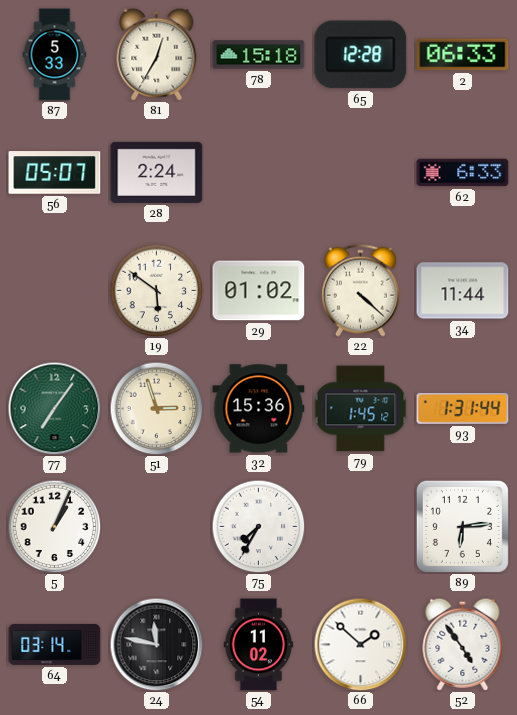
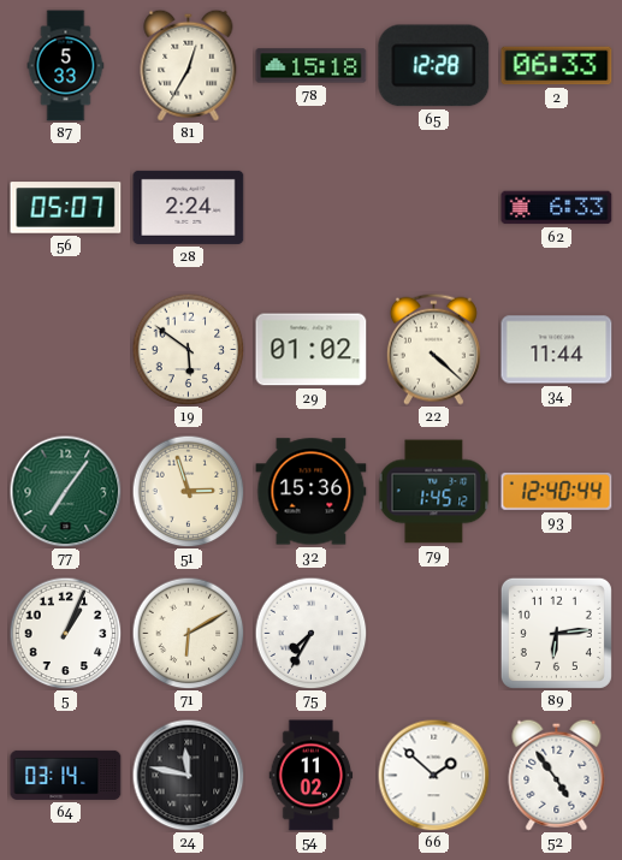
93: 1:31 -> 12:40
71: none -> 6:10
